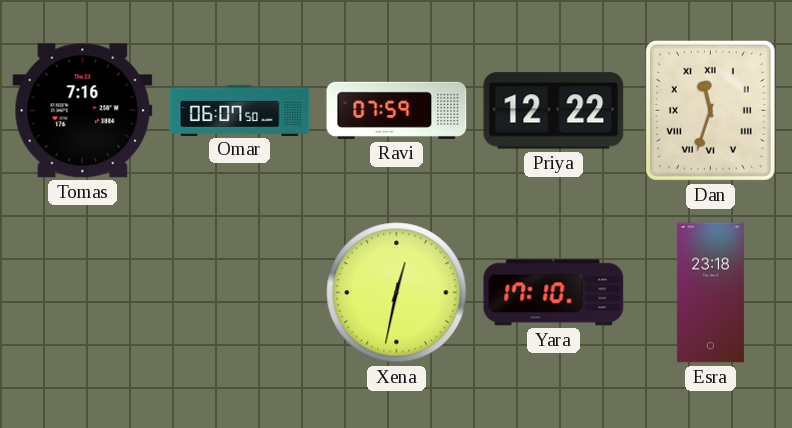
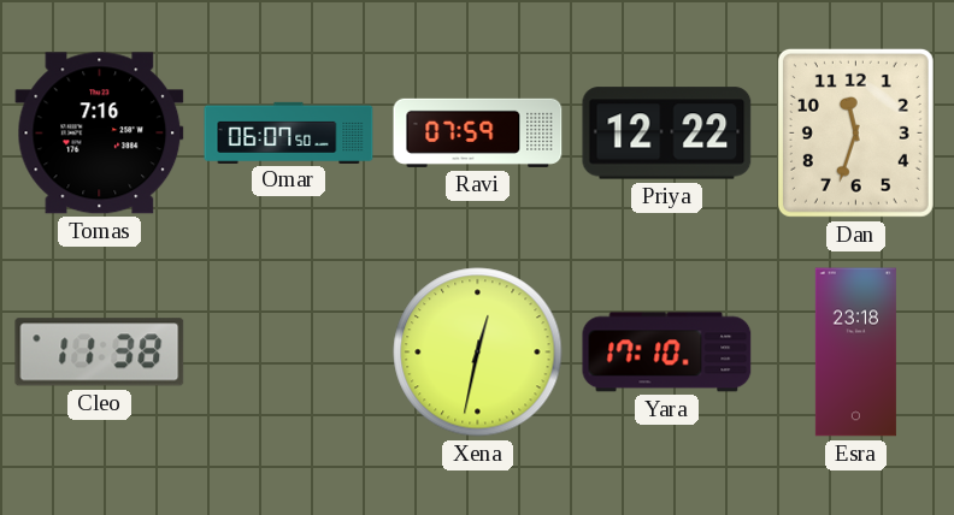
Dan numerals: Roman -> Arabic
Cleo: none -> 11:38
